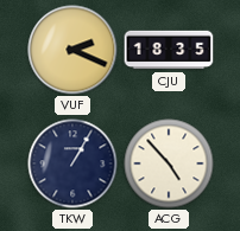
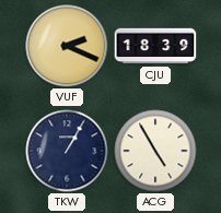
CJU: 18:35 -> 18:39
ACG: 4:53 -> 4:55
